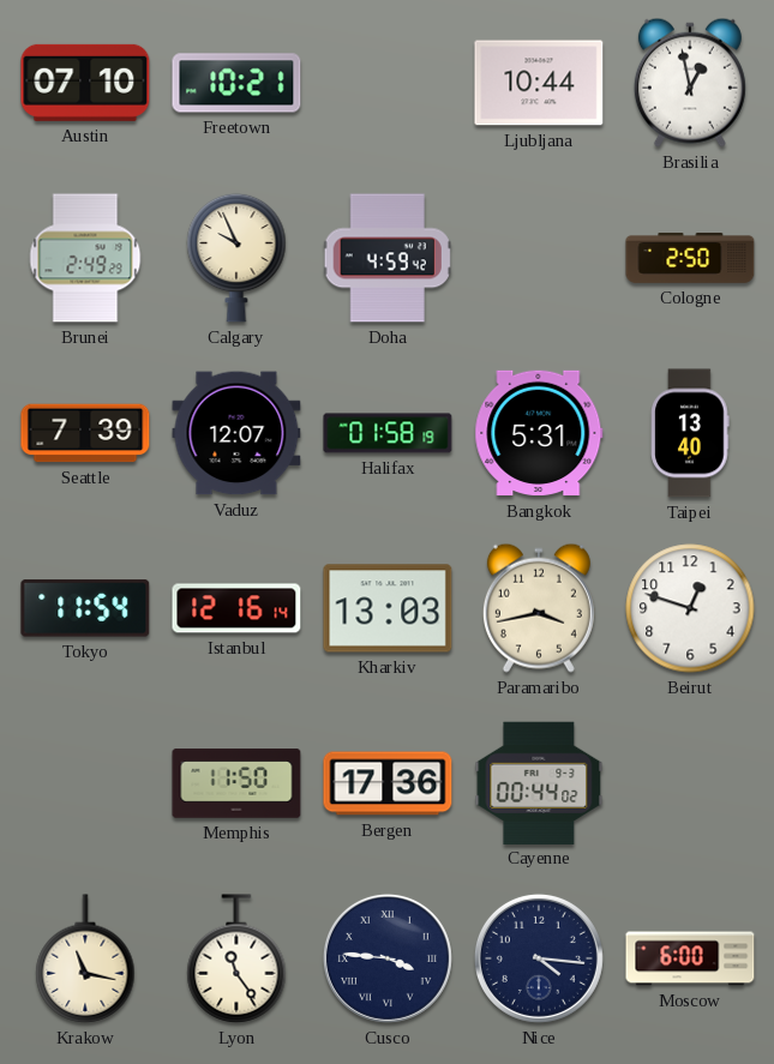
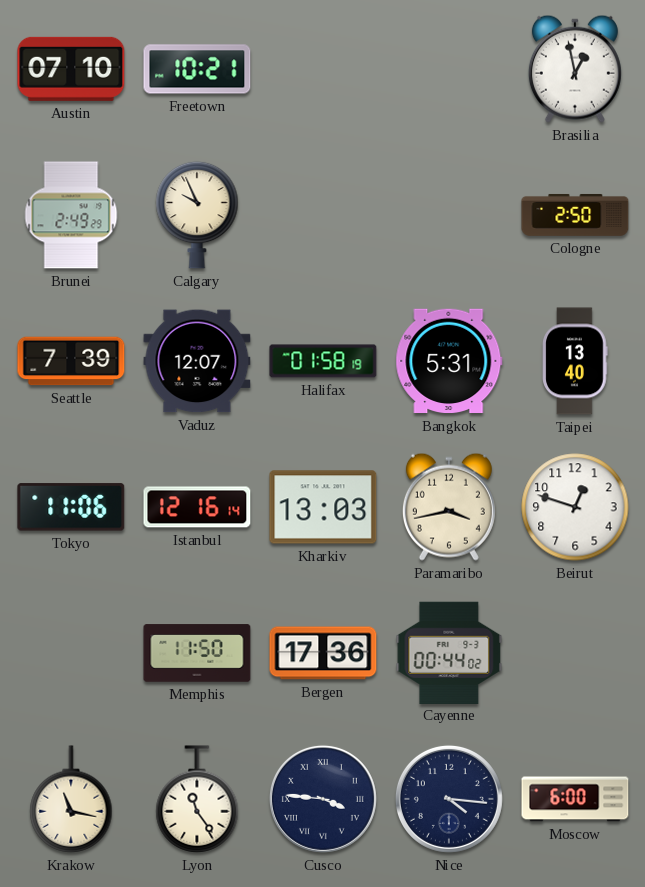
Ljubljana: 10:44 -> none
Doha: 4:59 -> none
Tokyo: 11:54 -> 11:06
